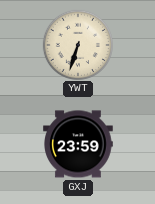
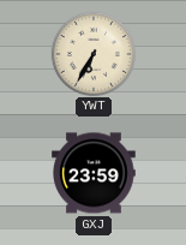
YWT: 6:33 -> 6:35
